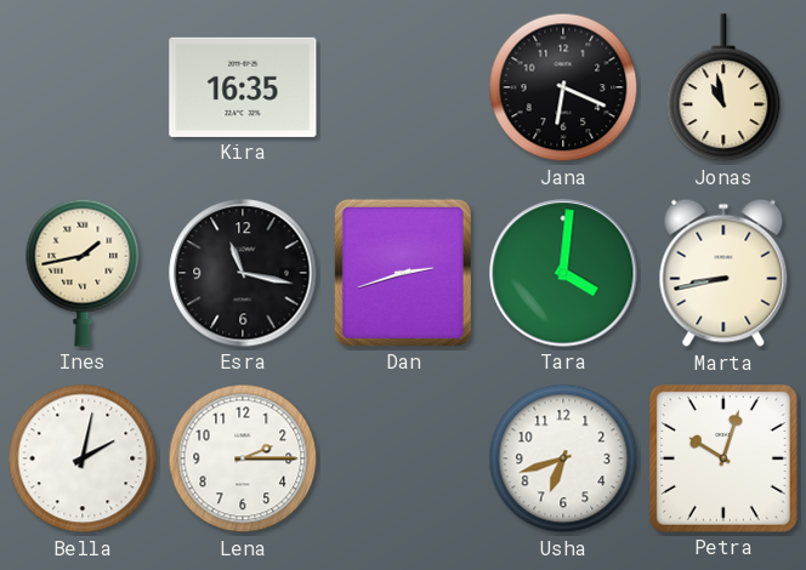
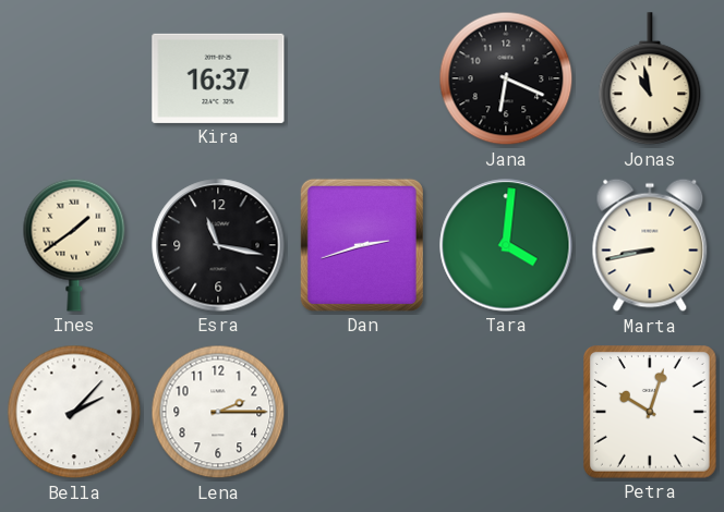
Kira: 16:35 -> 16:37
Ines: 1:43 -> 1:39
Bella: 2:02 -> 2:07
Usha: 6:42 -> none
